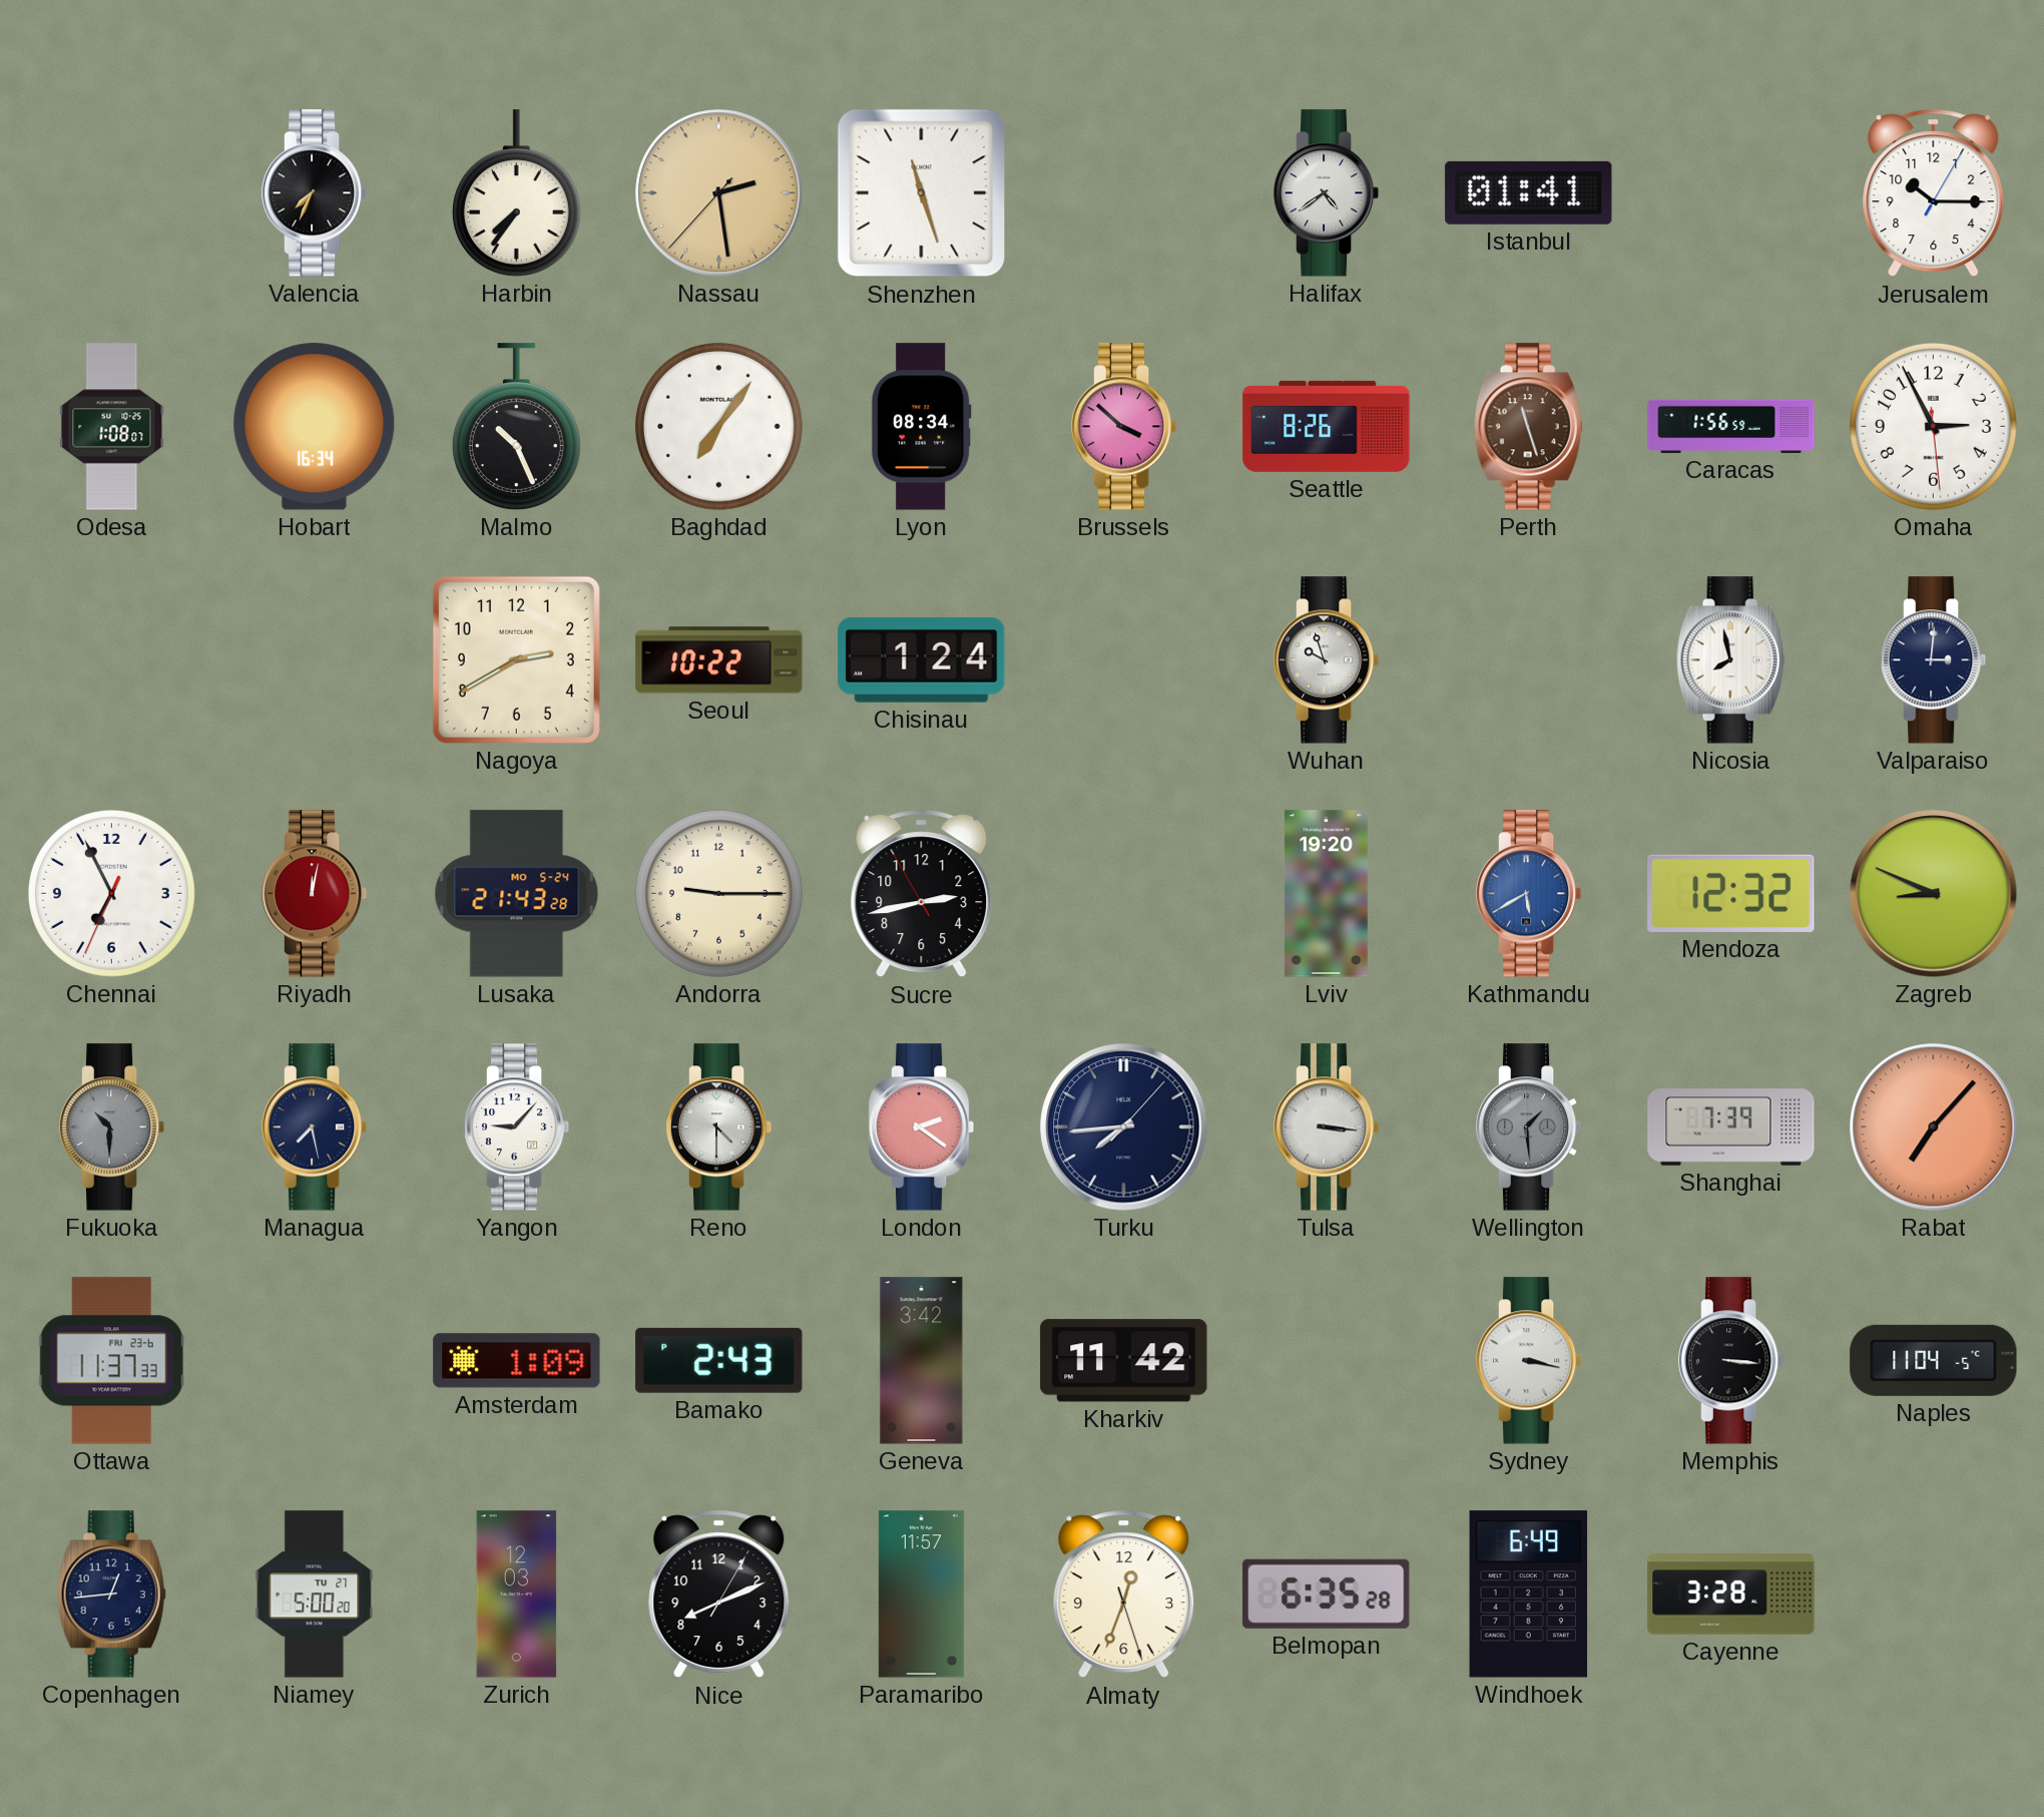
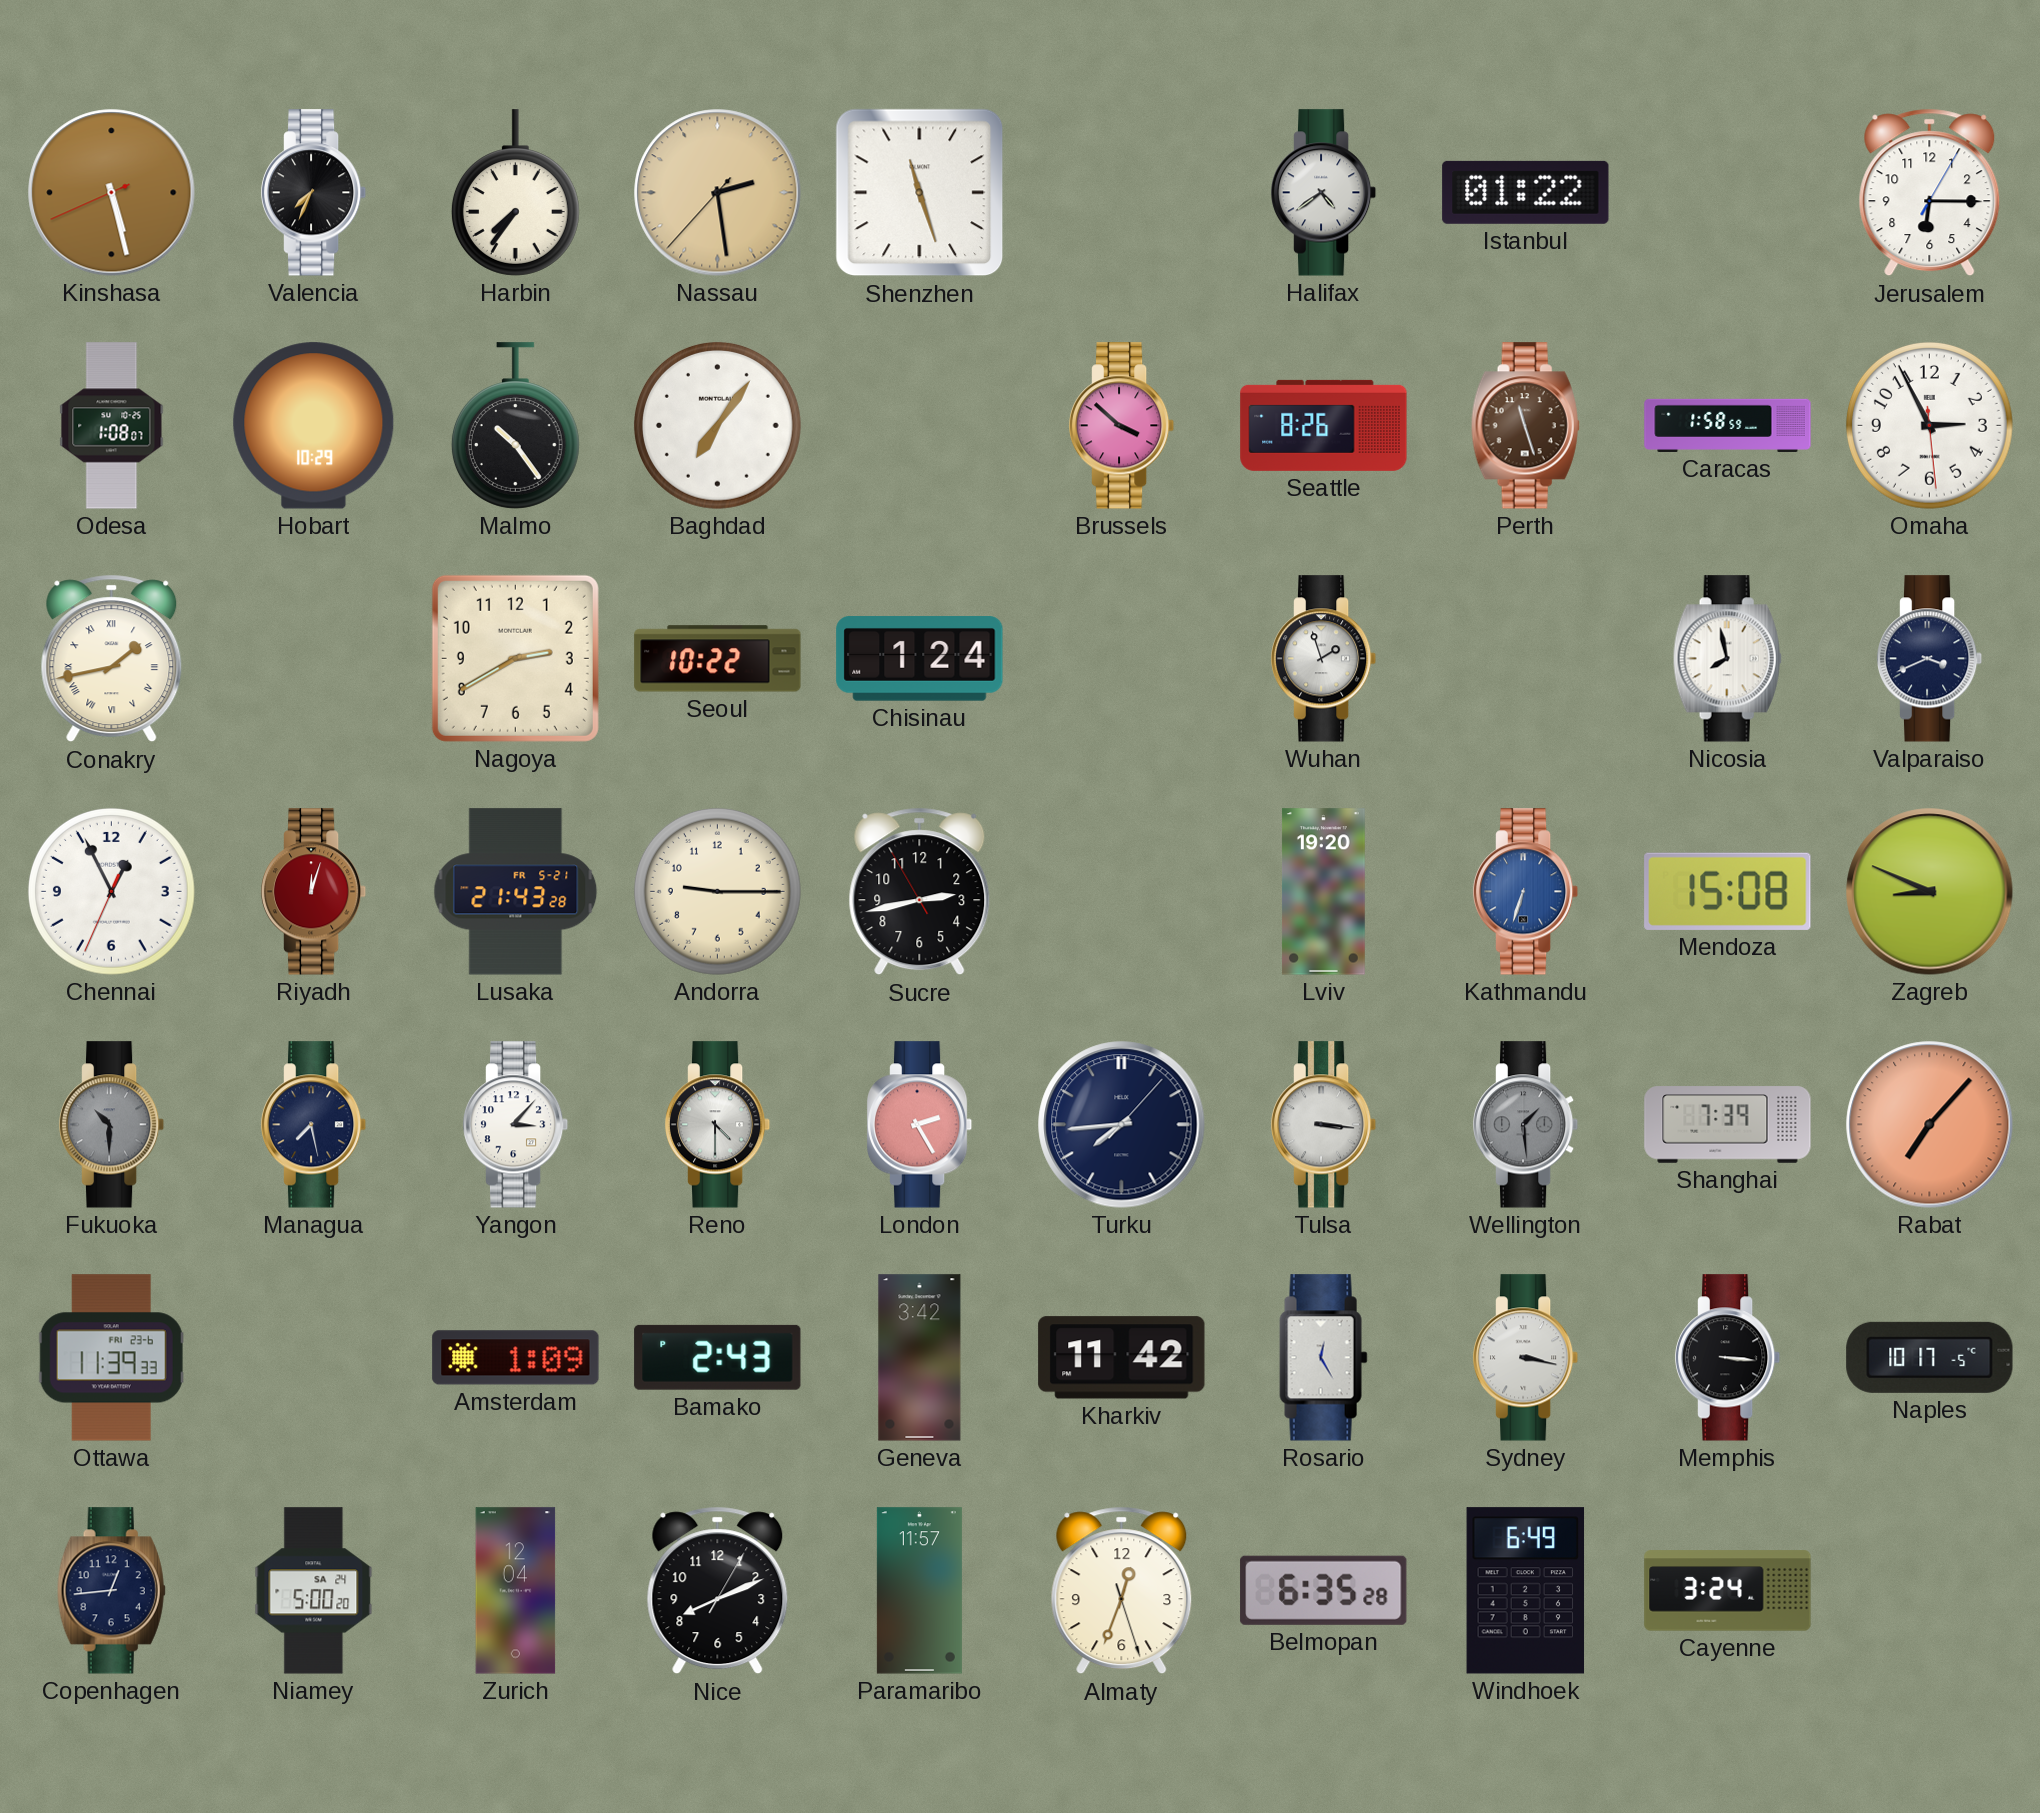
Kinshasa: none -> 5:27
Istanbul: 01:41 -> 01:22
Jerusalem: 10:15 -> 6:15
Hobart: 16:34 -> 10:29
Malmo: 10:26 -> 10:24
Lyon: 08:34 -> none
Caracas: 1:56 -> 1:58
Conakry: none -> 1:43
Wuhan: 9:57 -> 1:57
Valparaiso: 3:01 -> 3:41
Chennai: 6:55 -> 12:55
Riyadh: 12:02 -> 12:03
Lusaka date: MO 5-24 -> FR 5-21
Kathmandu: 5:40 -> 6:33
Mendoza: 12:32 -> 15:08
Yangon: 9:07 -> 3:07
London: 2:21 -> 2:25
Ottawa: 11:37 -> 11:39
Rosario: none -> 12:25
Naples: 11:04 -> 10:17
Niamey date: TU 27 -> SA 24
Zurich: 12:03 -> 12:04
Cayenne: 3:28 -> 3:24
